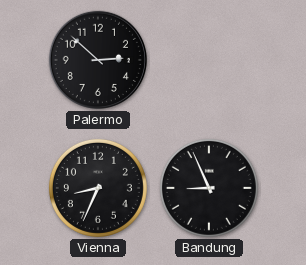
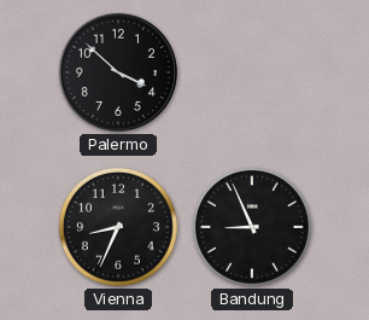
Palermo: 2:52 -> 3:52
